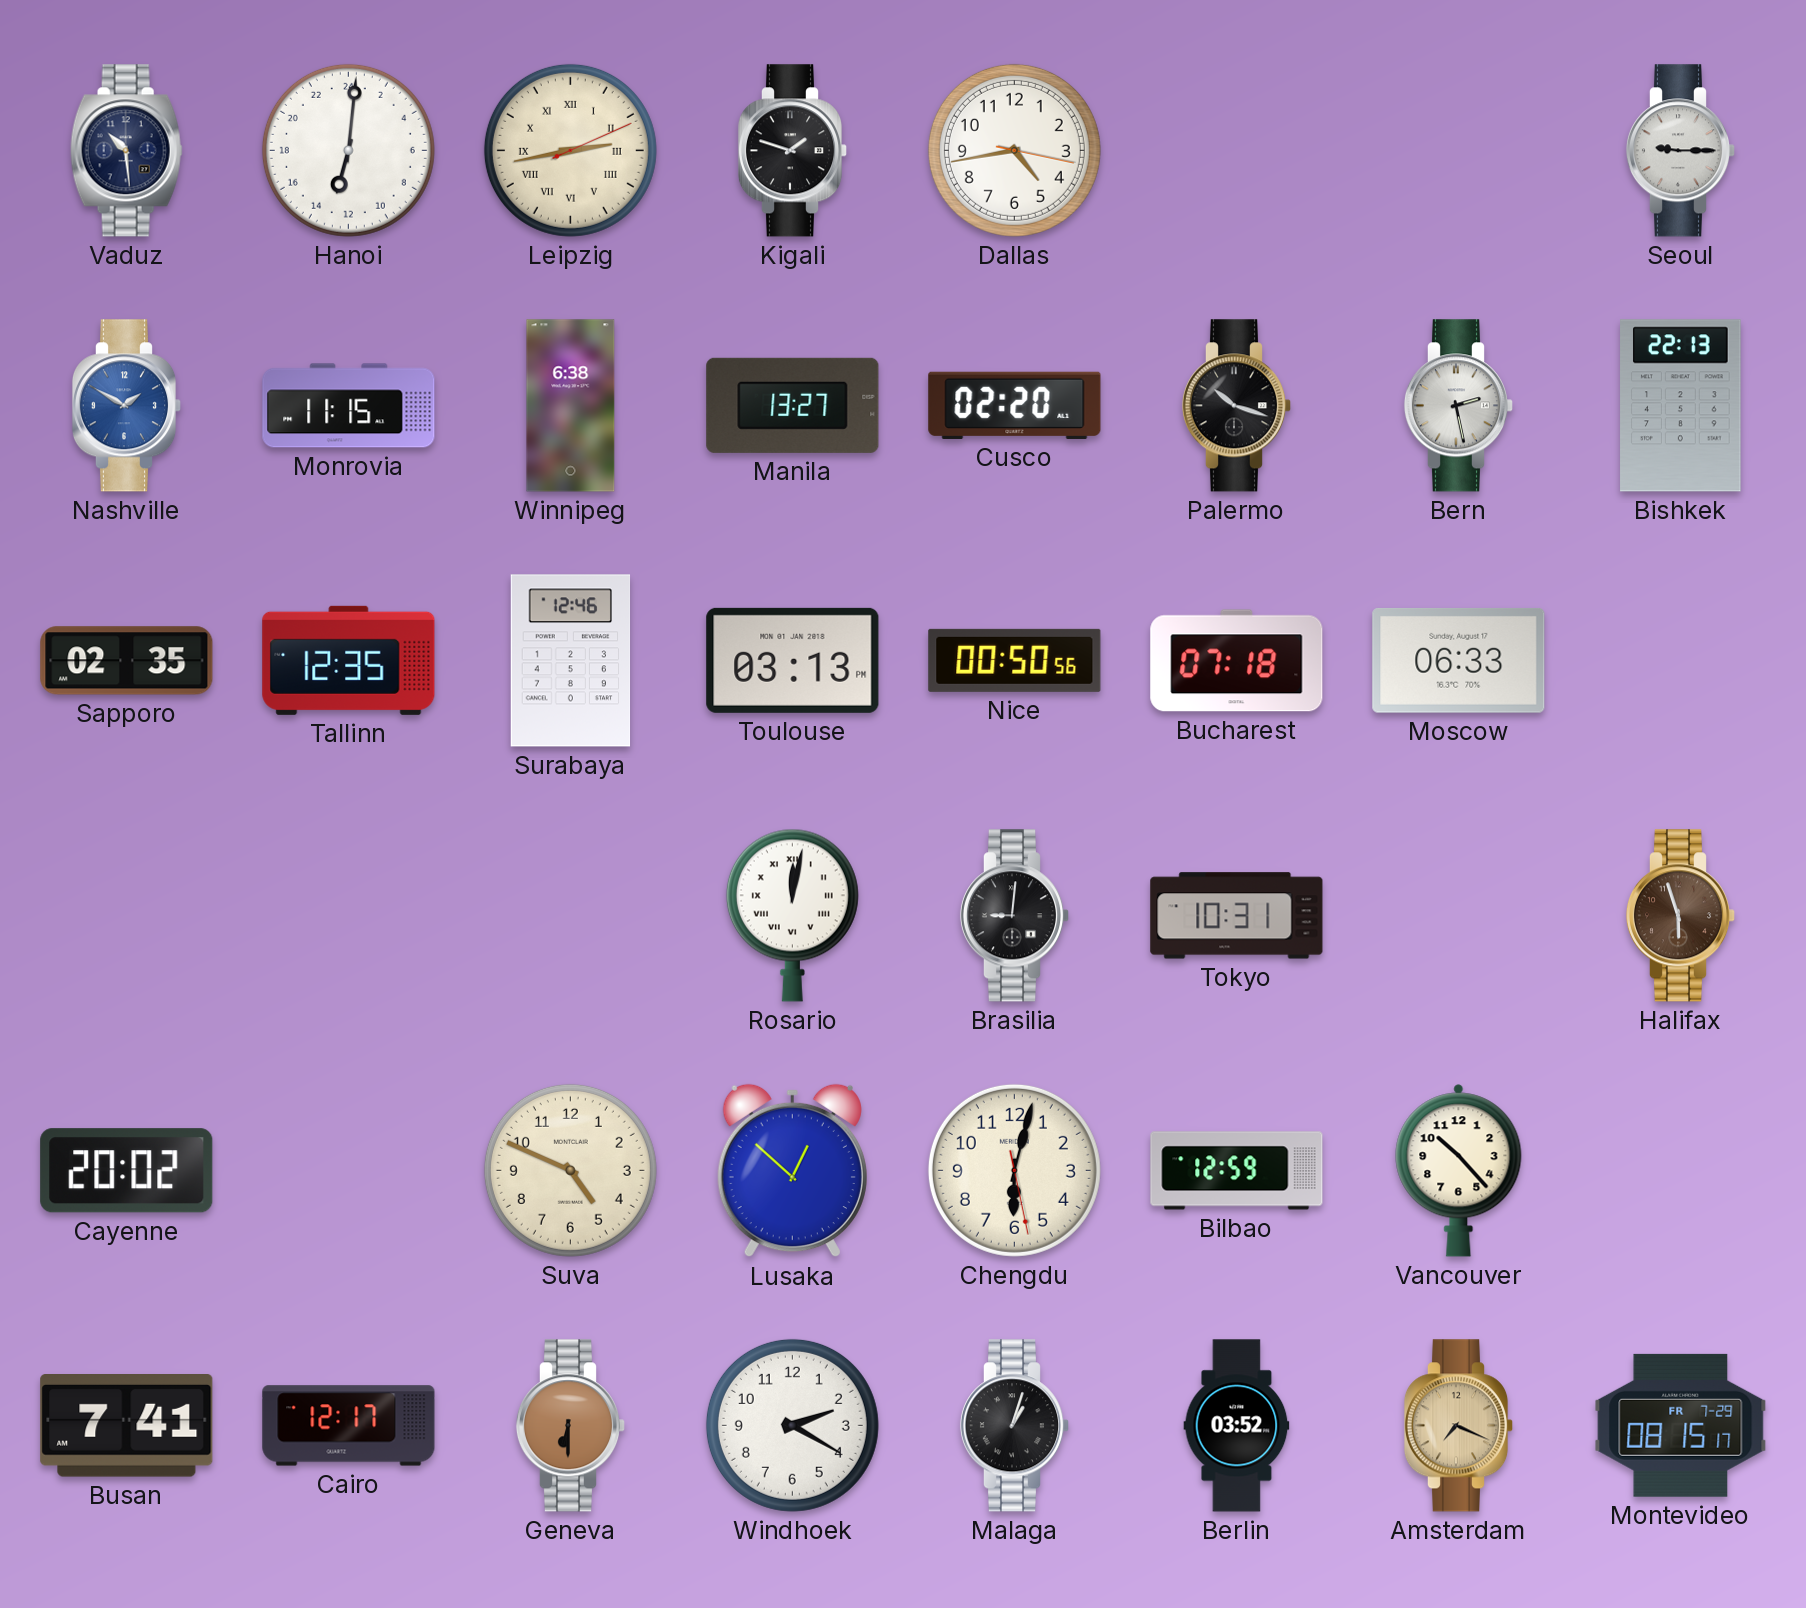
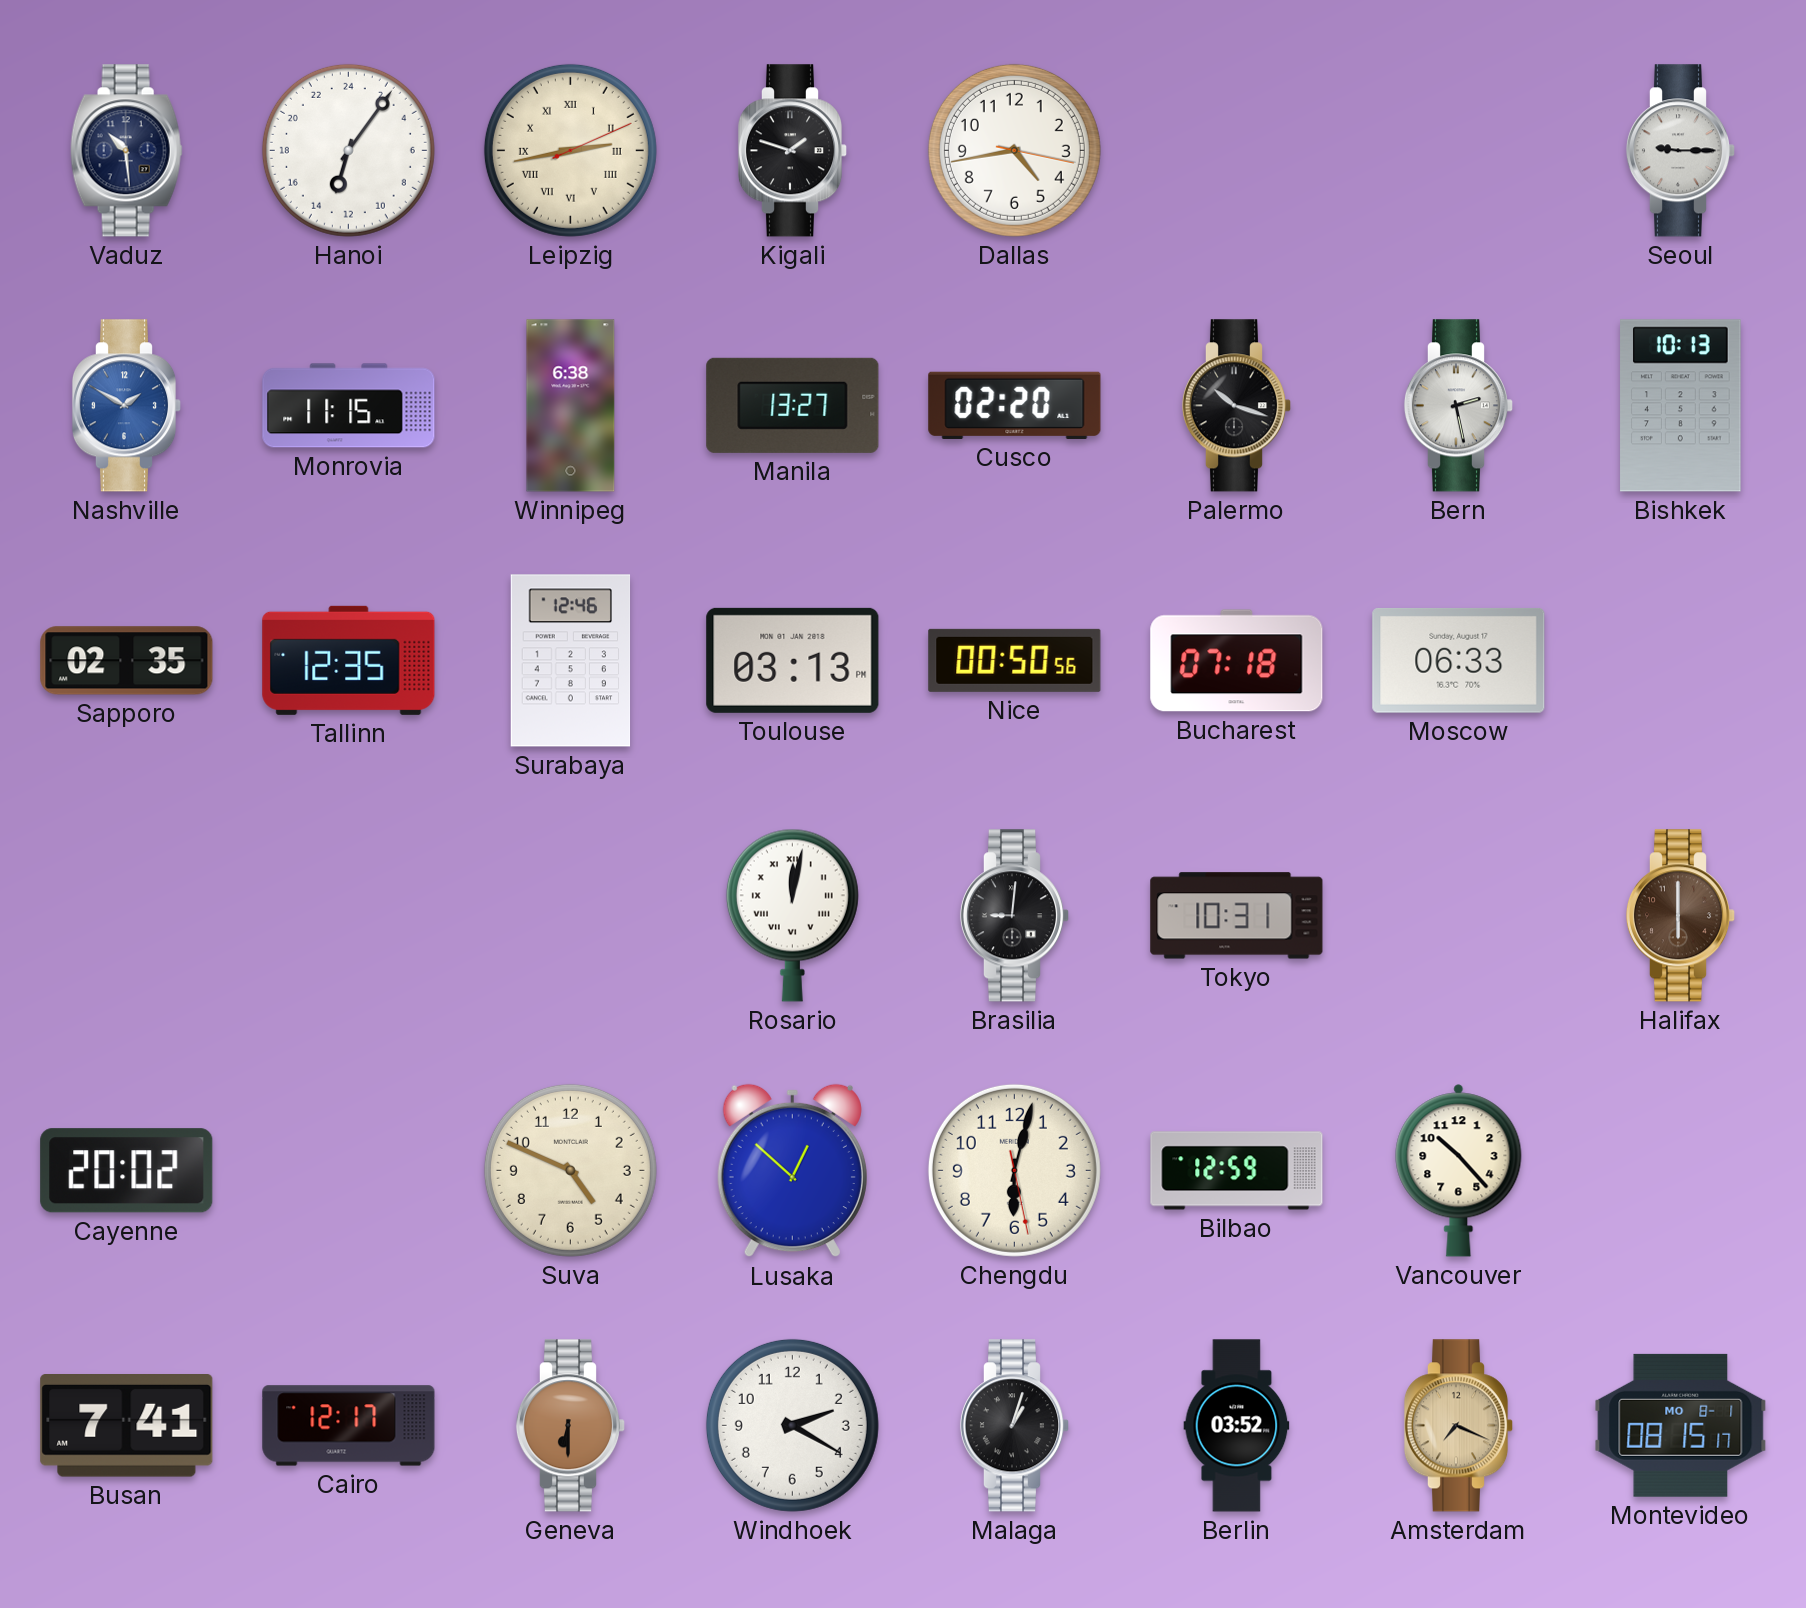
Hanoi: 13:01 -> 13:06
Bishkek: 22:13 -> 10:13
Halifax: 5:57 -> 6:00
Montevideo date: FR 7-29 -> MO 8-1
